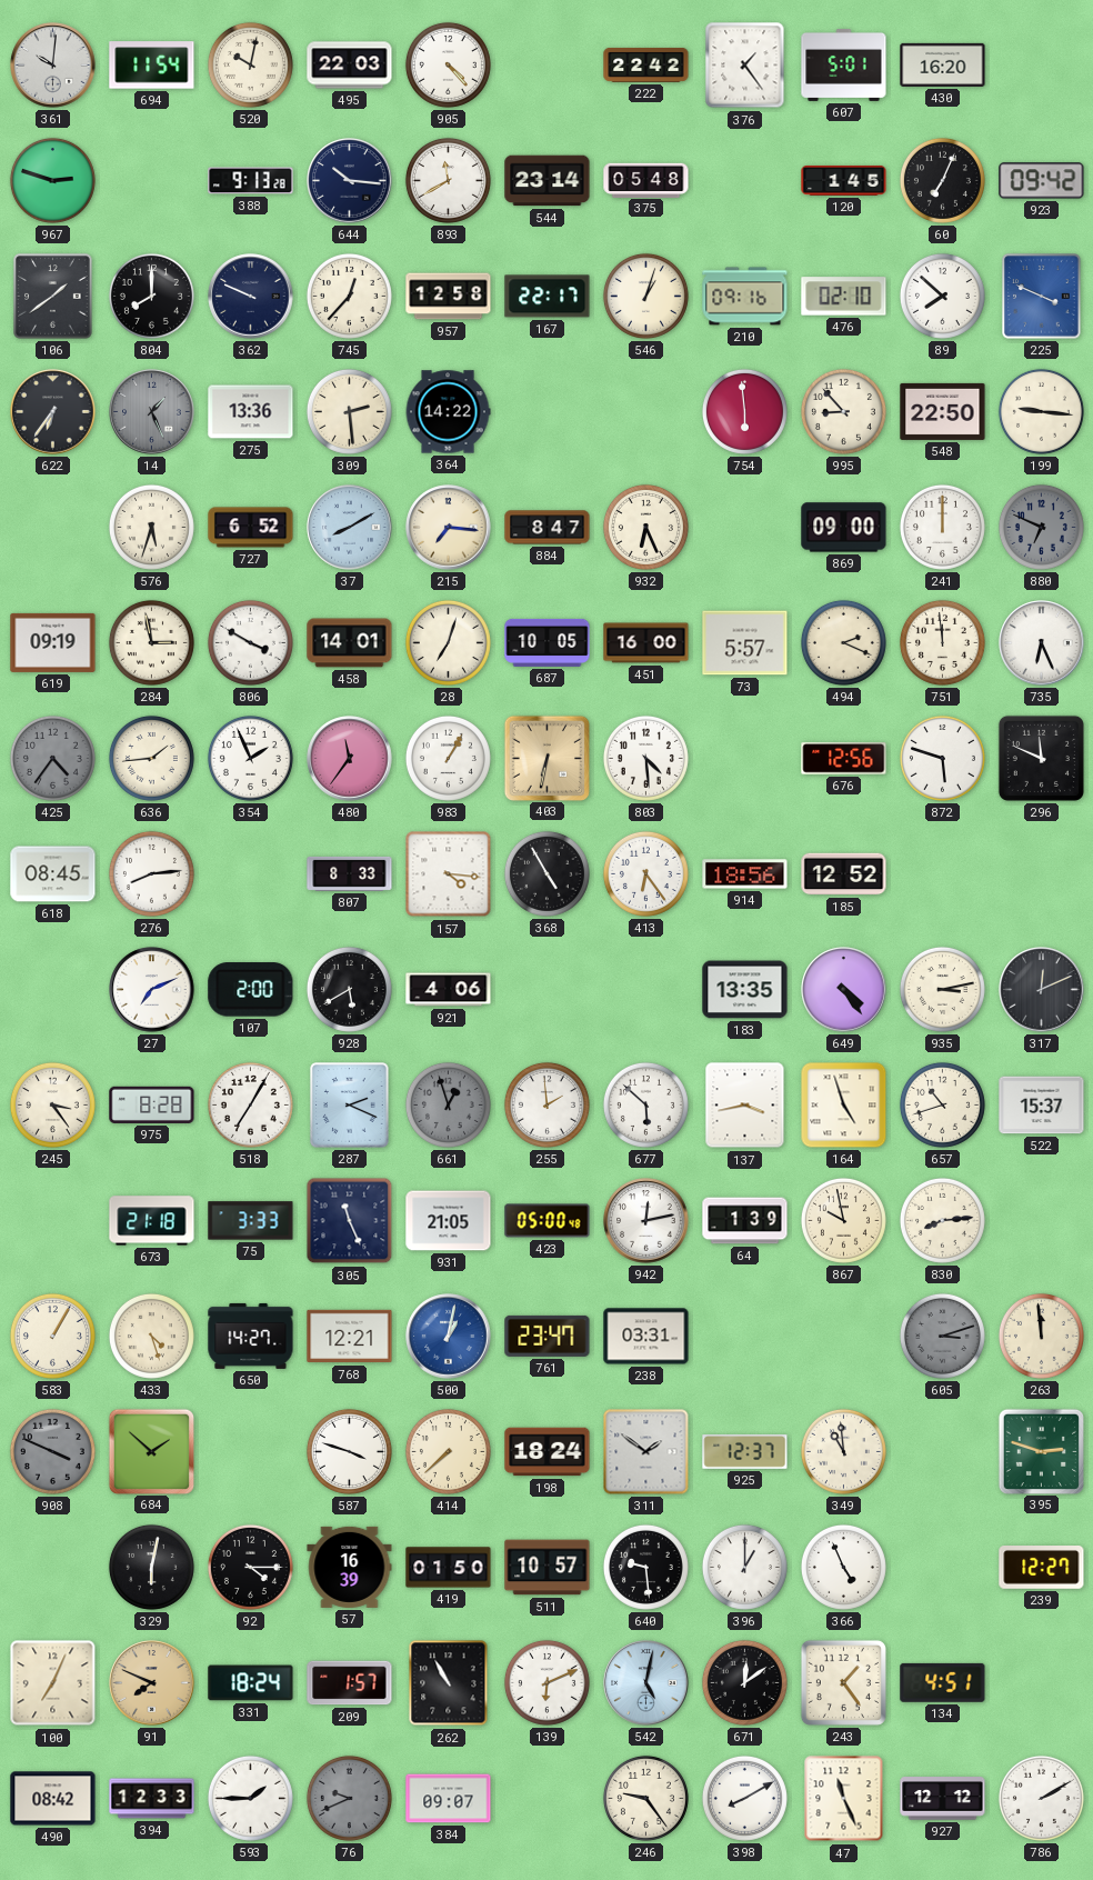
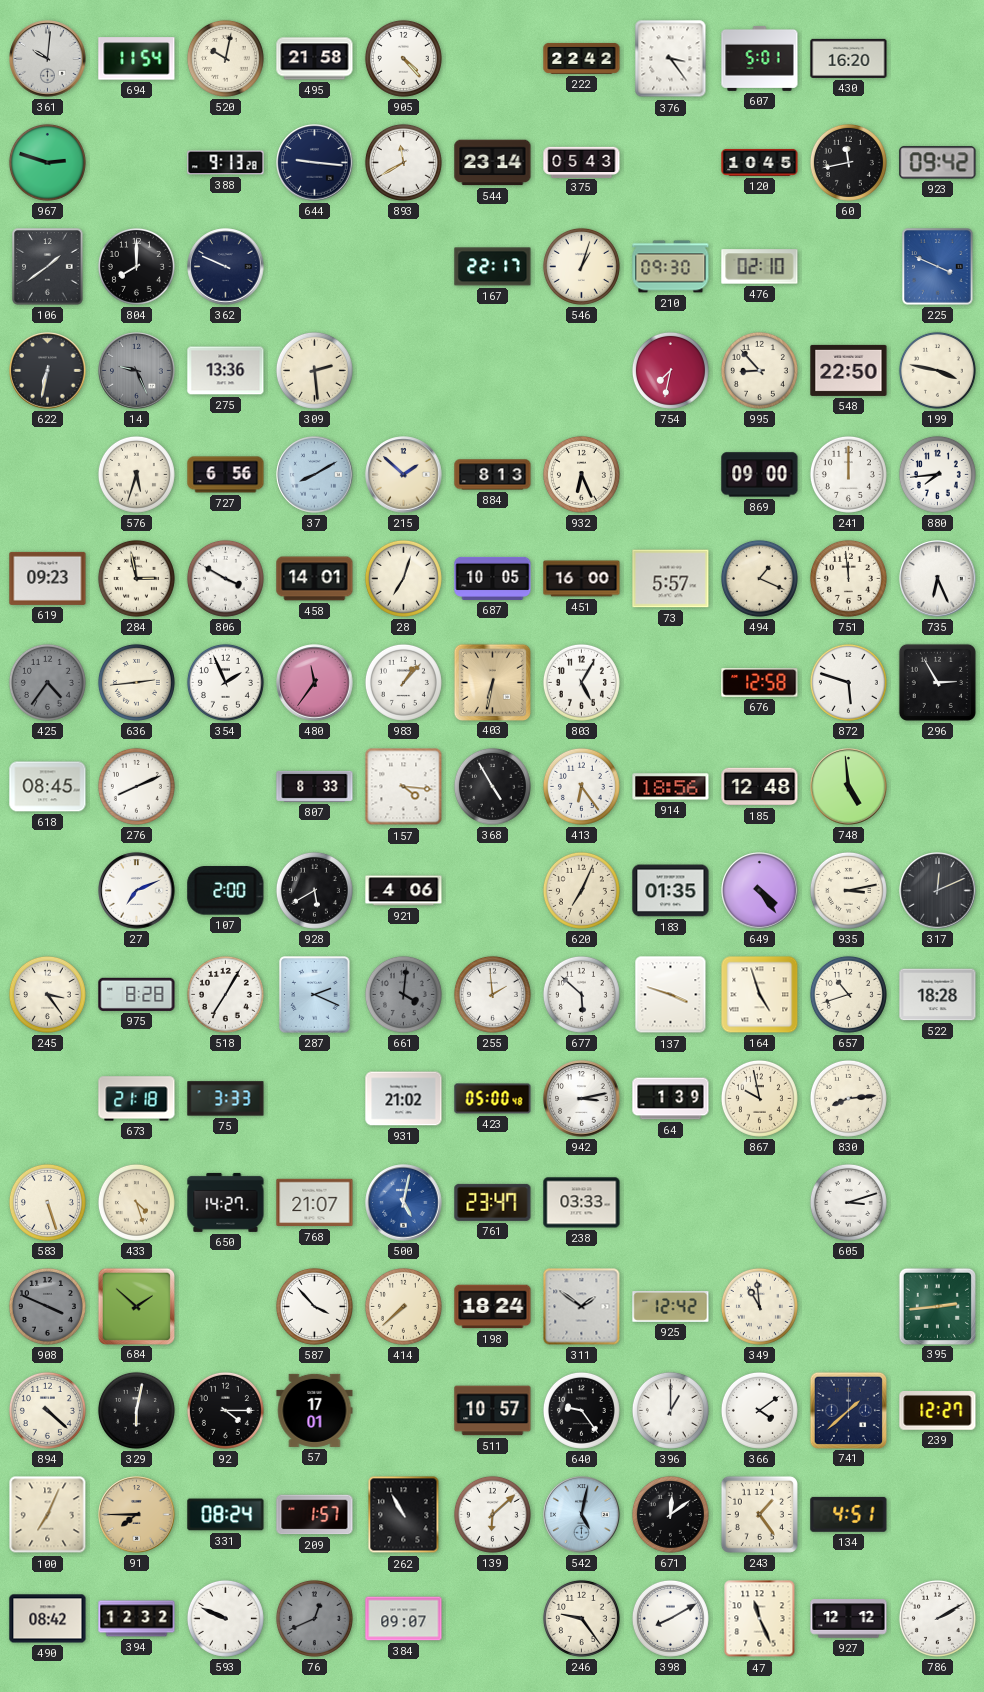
495: 22:03 -> 21:58
376: 1:24 -> 3:24
644: 10:16 -> 9:16
375: 05:48 -> 05:43
120: 1:45 -> 10:45
60: 7:04 -> 11:43
745: 12:37 -> none
957: 12:58 -> none
210: 09:16 -> 09:30
89: 7:52 -> none
622: 6:36 -> 6:32
14: 1:26 -> 9:26
364: 14:22 -> none
754: 5:59 -> 7:32
199: 9:16 -> 3:47
727: 6:52 -> 6:56
215: 7:16 -> 1:52
884: 8:47 -> 8:13
880: 6:49 -> 7:44
880 dial: grey -> white
619: 09:19 -> 09:23
494: 2:19 -> 1:19
636: 1:44 -> 2:44
983: 1:05 -> 1:07
803: 4:29 -> 5:05
676: 12:56 -> 12:58
296: 11:49 -> 2:55
276: 8:14 -> 8:11
185: 12:52 -> 12:48
748: none -> 4:59
620: none -> 7:04
183: 13:35 -> 01:35
661: 12:57 -> 4:01
137: 3:43 -> 3:48
522: 15:37 -> 18:28
305: 11:26 -> none
931: 21:05 -> 21:02
942: 12:13 -> 3:13
583: 1:05 -> 5:27
768: 12:21 -> 21:07
500: 1:02 -> 5:02
238: 03:31 -> 03:33
605 dial: grey -> white
263: 11:59 -> none
587: 3:48 -> 3:53
925: 12:37 -> 12:42
395: 2:48 -> 2:44
894: none -> 4:22
57: 16:39 -> 17:01
419: 01:50 -> none
640: 9:29 -> 9:24
366: 4:56 -> 4:09
741: none -> 1:38
91: 7:49 -> 7:45
331: 18:24 -> 08:24
139: 6:11 -> 6:08
394: 12:33 -> 12:32
593: 1:45 -> 9:49
76: 9:41 -> 12:41
